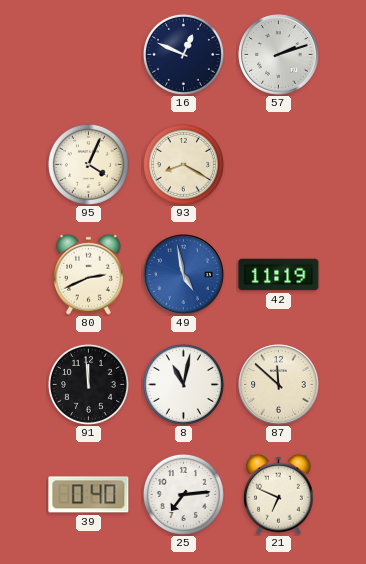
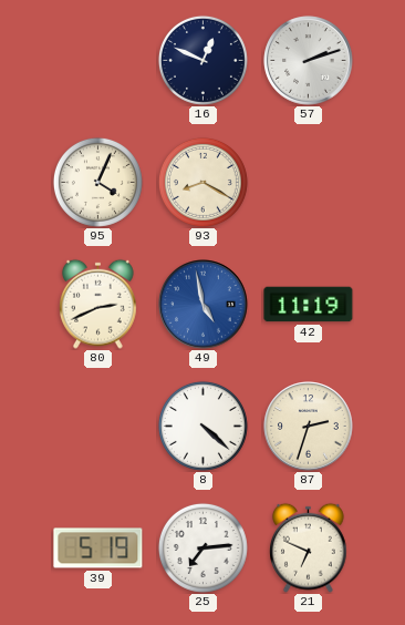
91: 11:59 -> none
8: 11:02 -> 4:22
87: 11:52 -> 2:33
39: 0:40 -> 5:19
